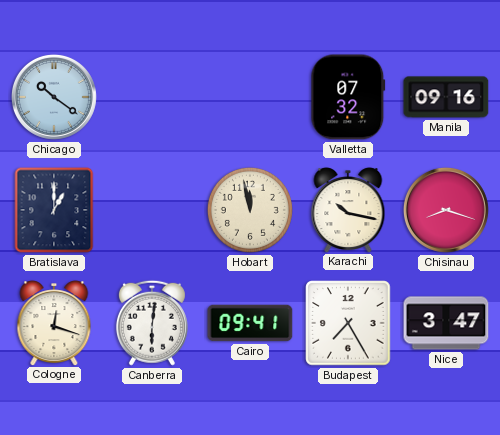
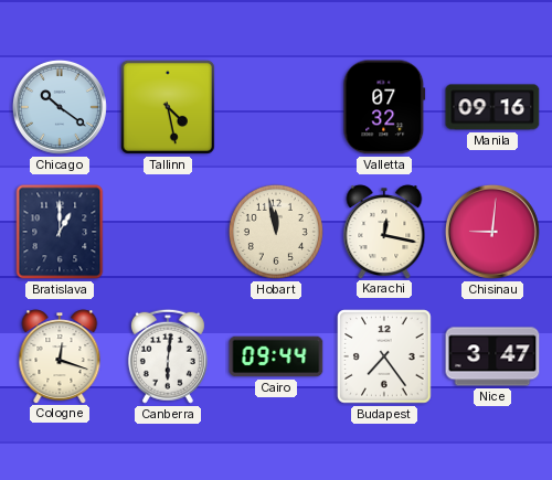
Tallinn: none -> 4:28
Karachi: 10:17 -> 12:17
Chisinau: 8:18 -> 9:01
Cairo: 09:41 -> 09:44
Budapest: 7:25 -> 7:24
